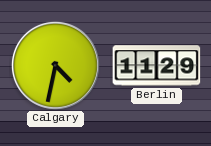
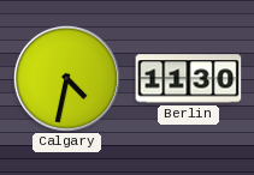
Berlin: 11:29 -> 11:30
